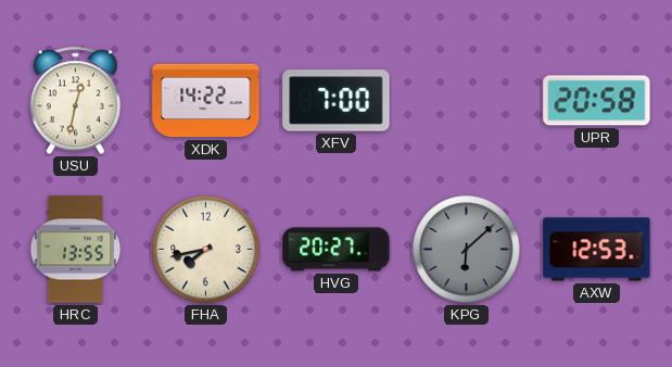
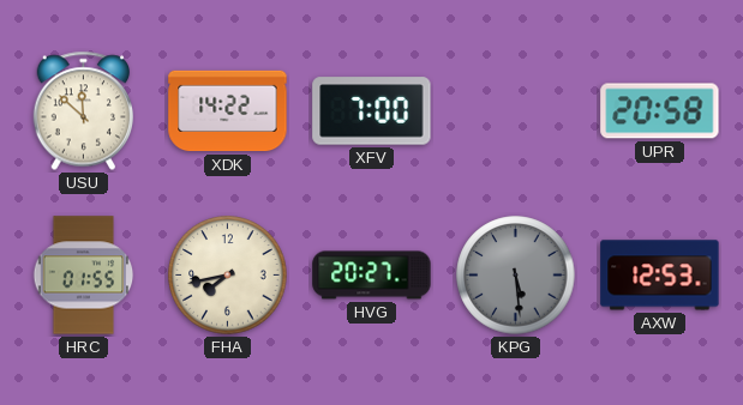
USU: 12:32 -> 11:52
HRC: 13:55 -> 01:55
KPG: 6:08 -> 5:29
